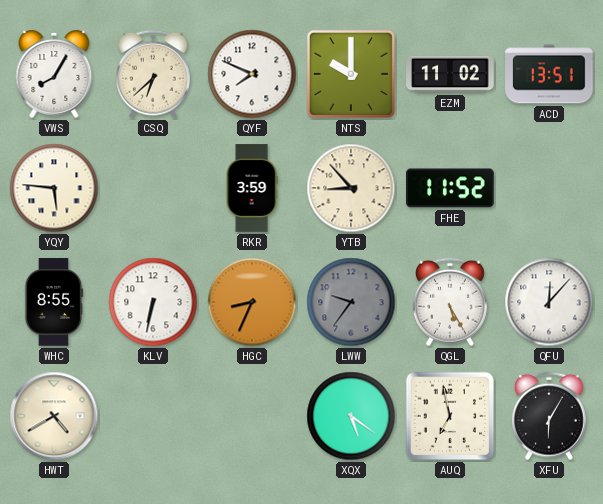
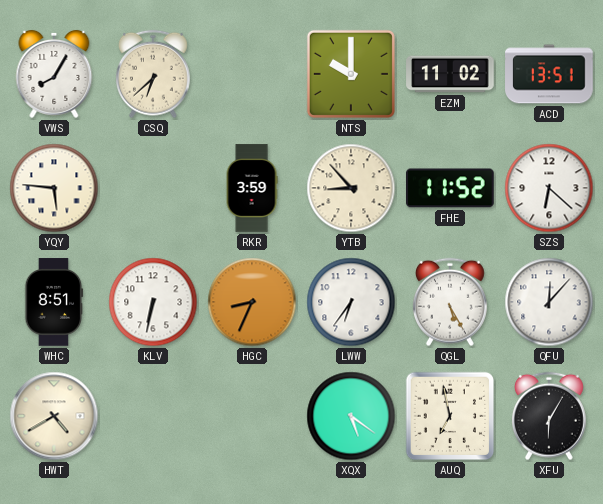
QYF: 7:49 -> none
SZS: none -> 6:22
WHC: 8:55 -> 8:51
LWW: 9:36 -> 6:36
LWW dial: grey -> white
